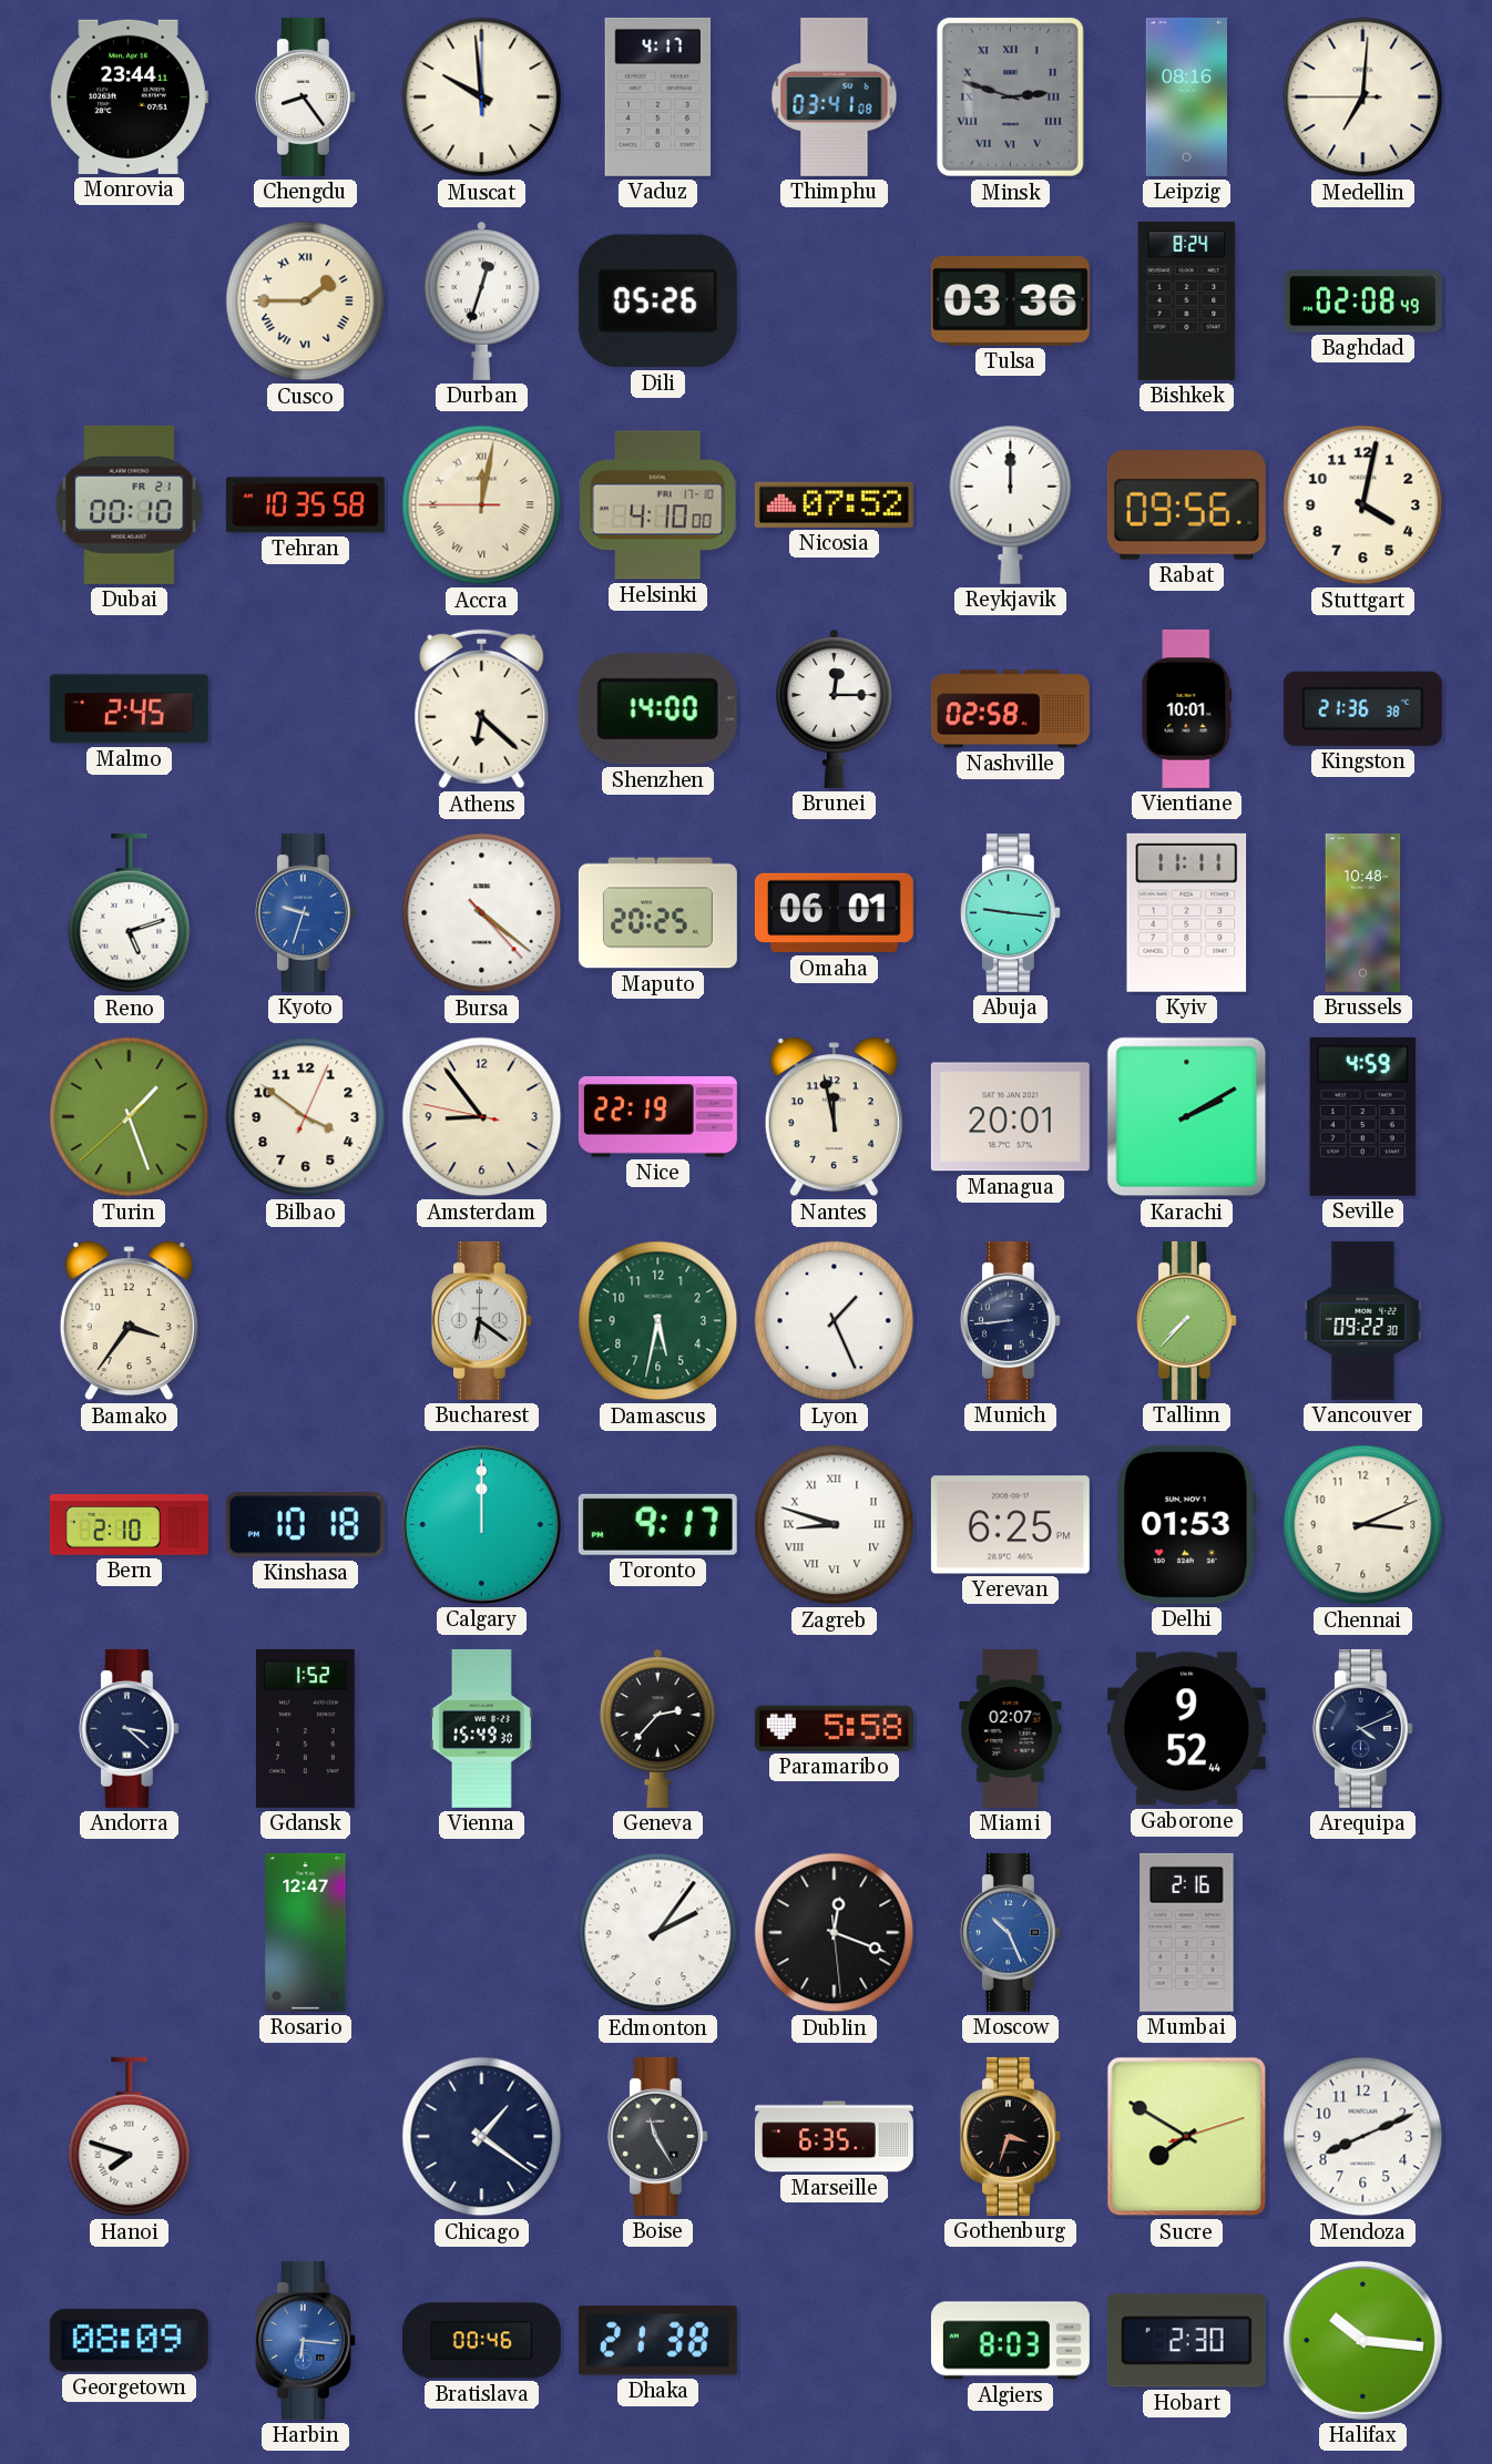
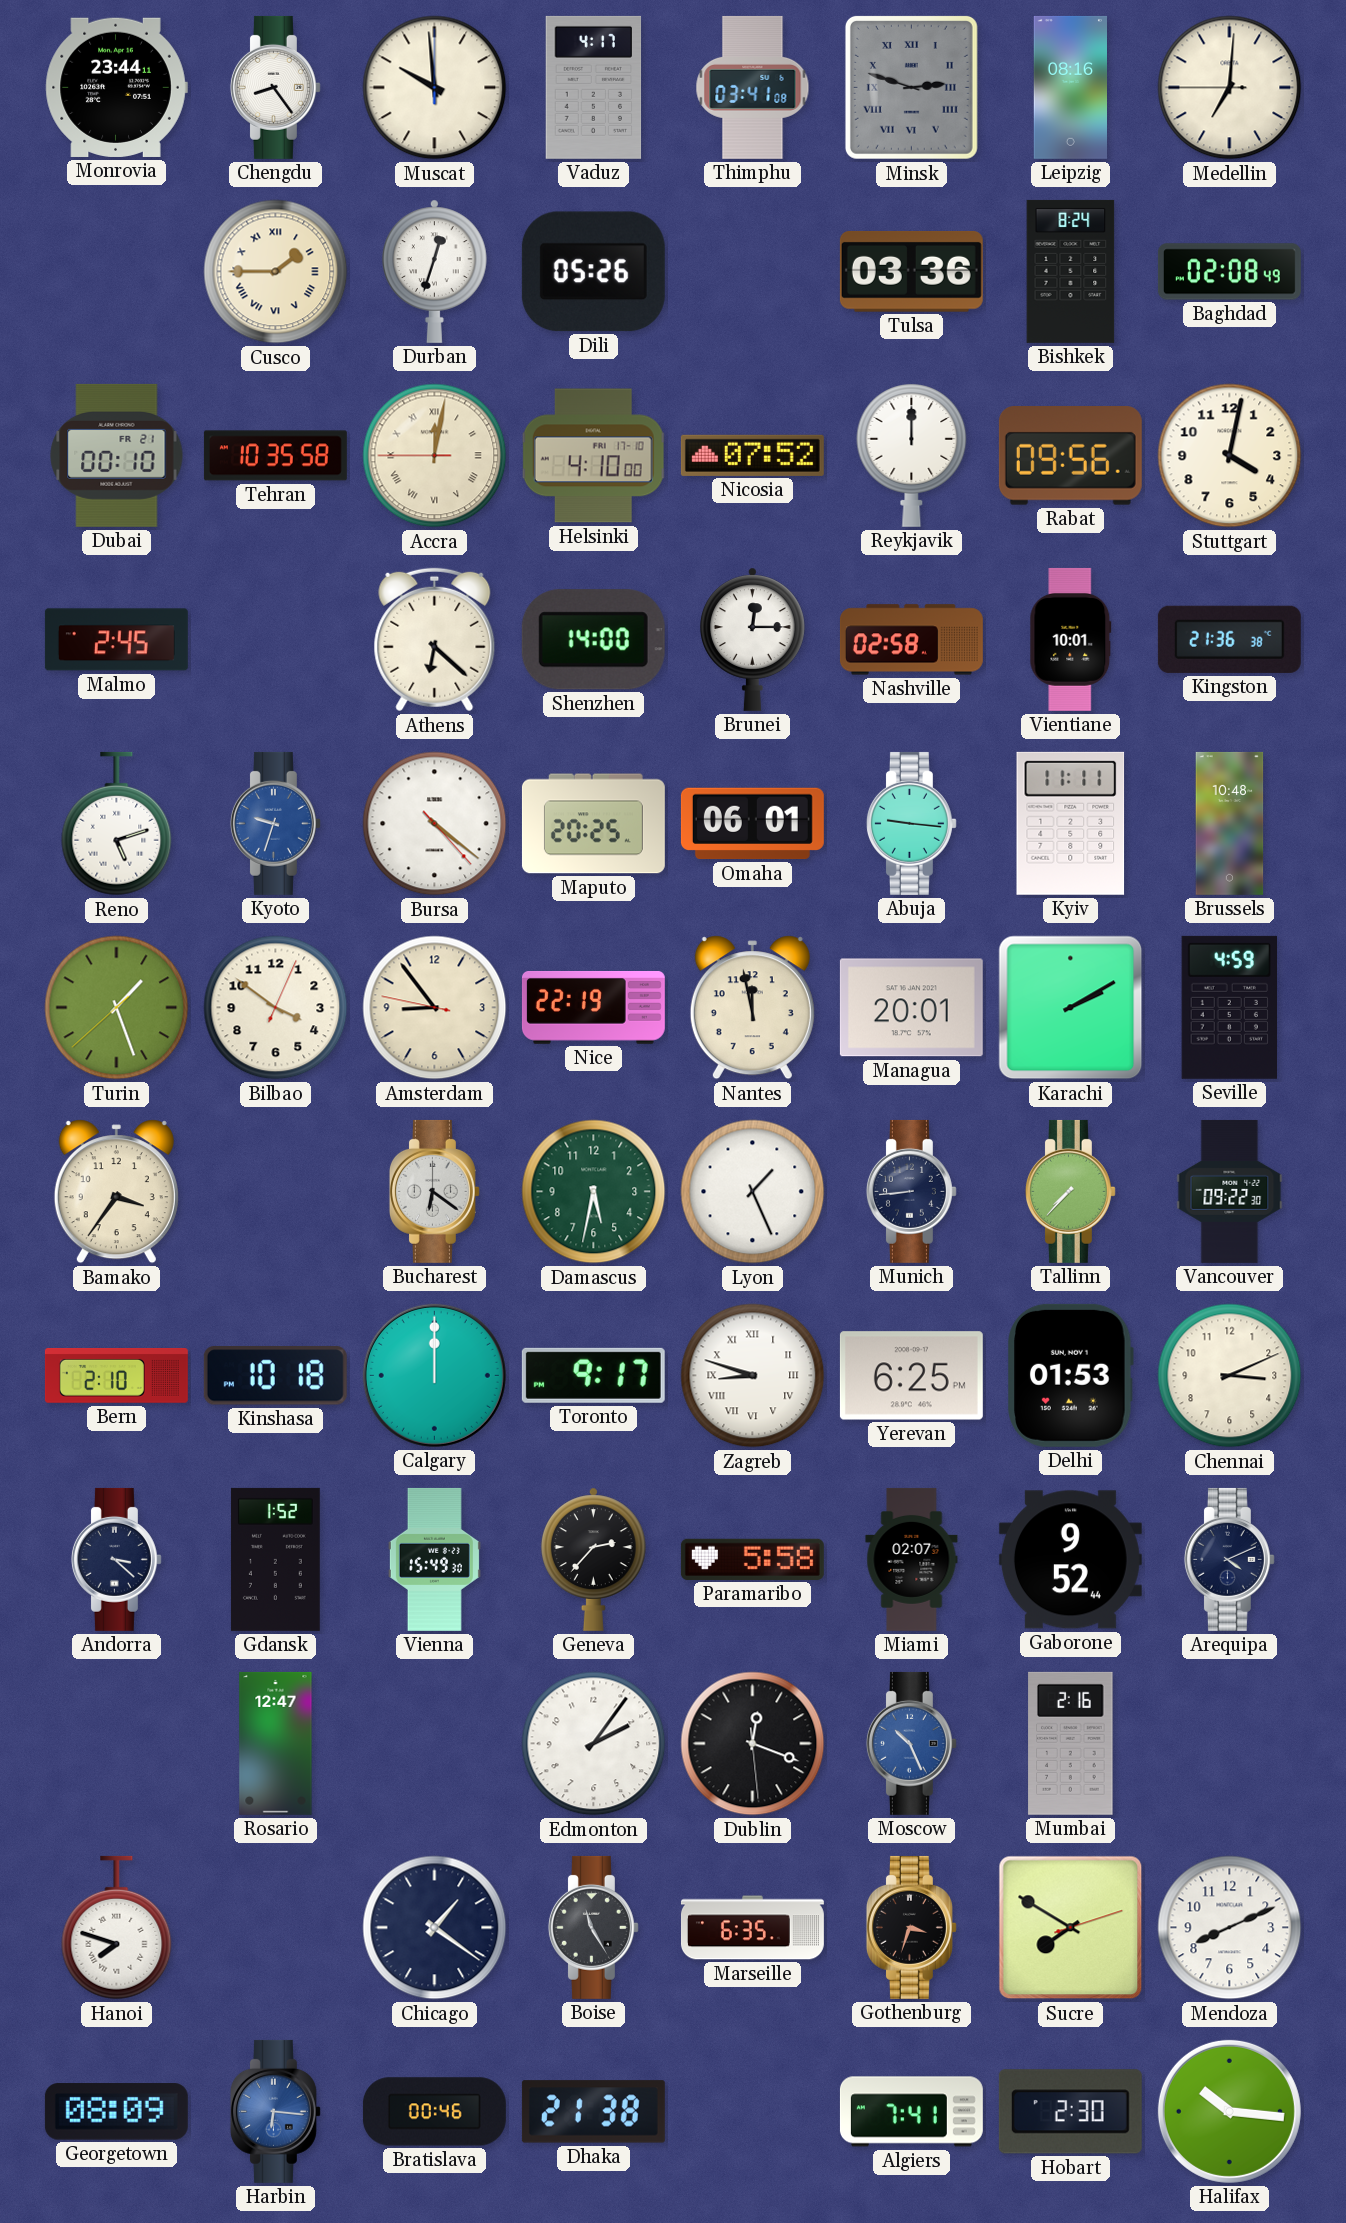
Algiers: 8:03 -> 7:41
